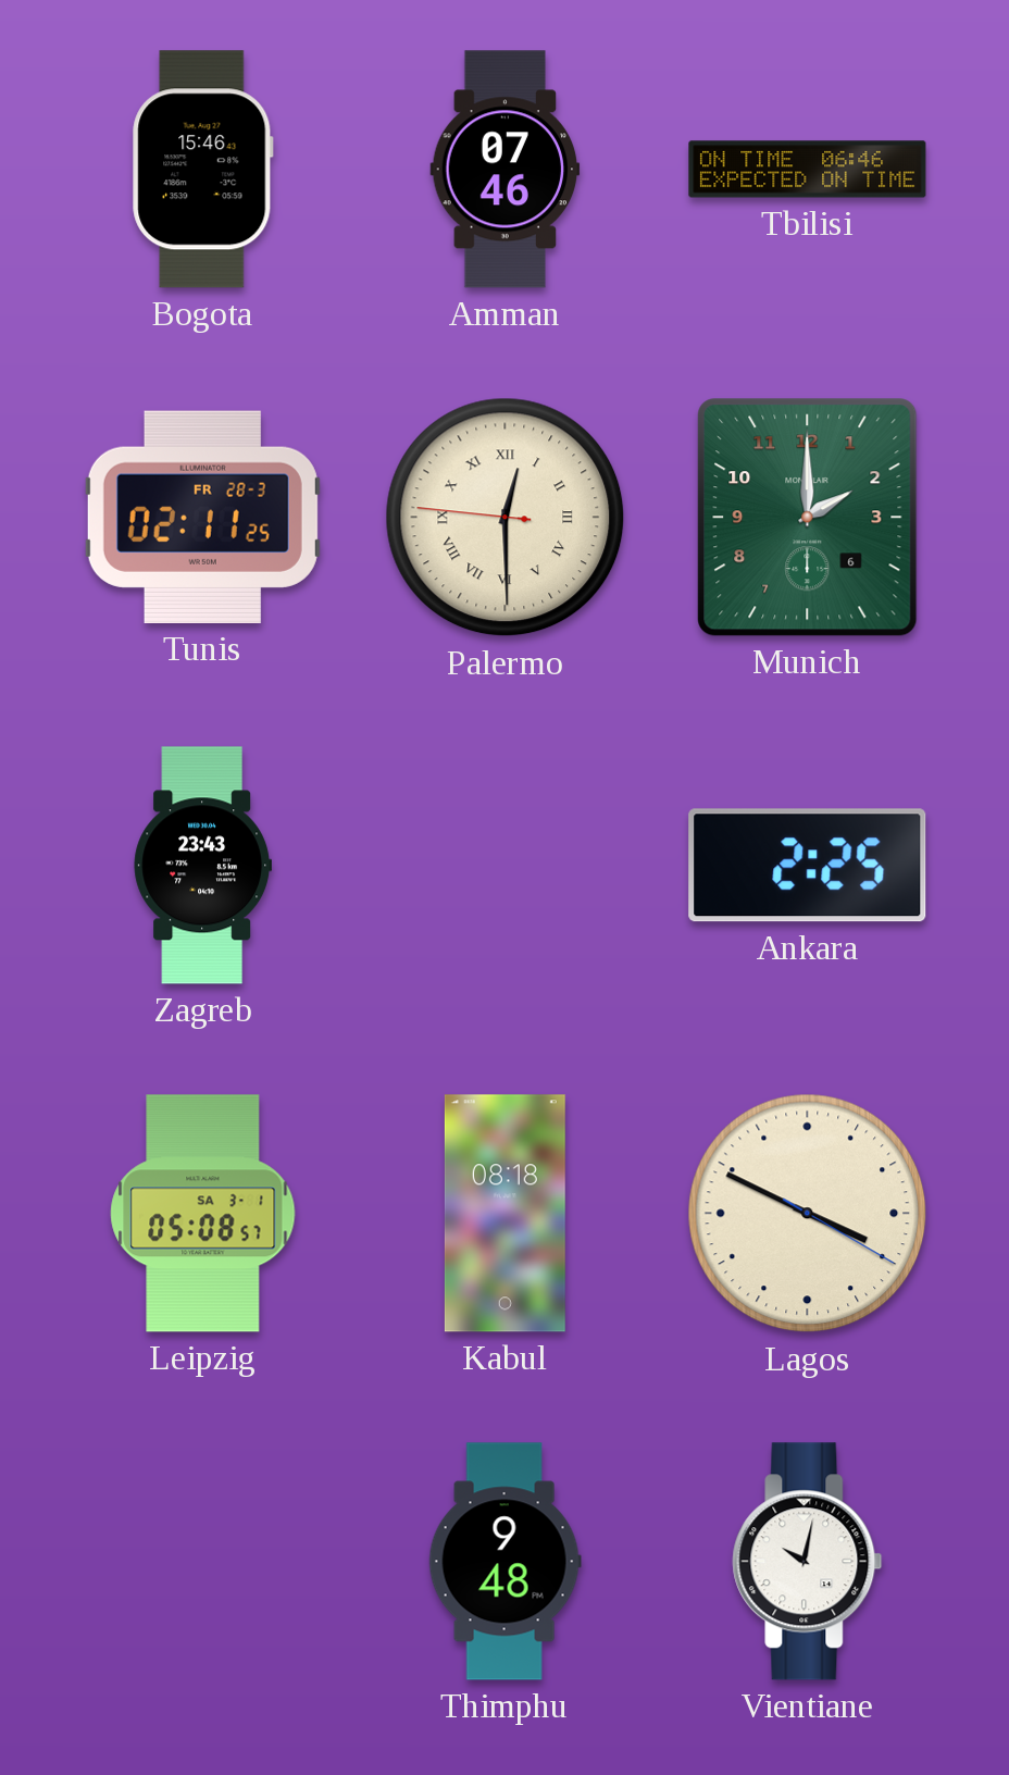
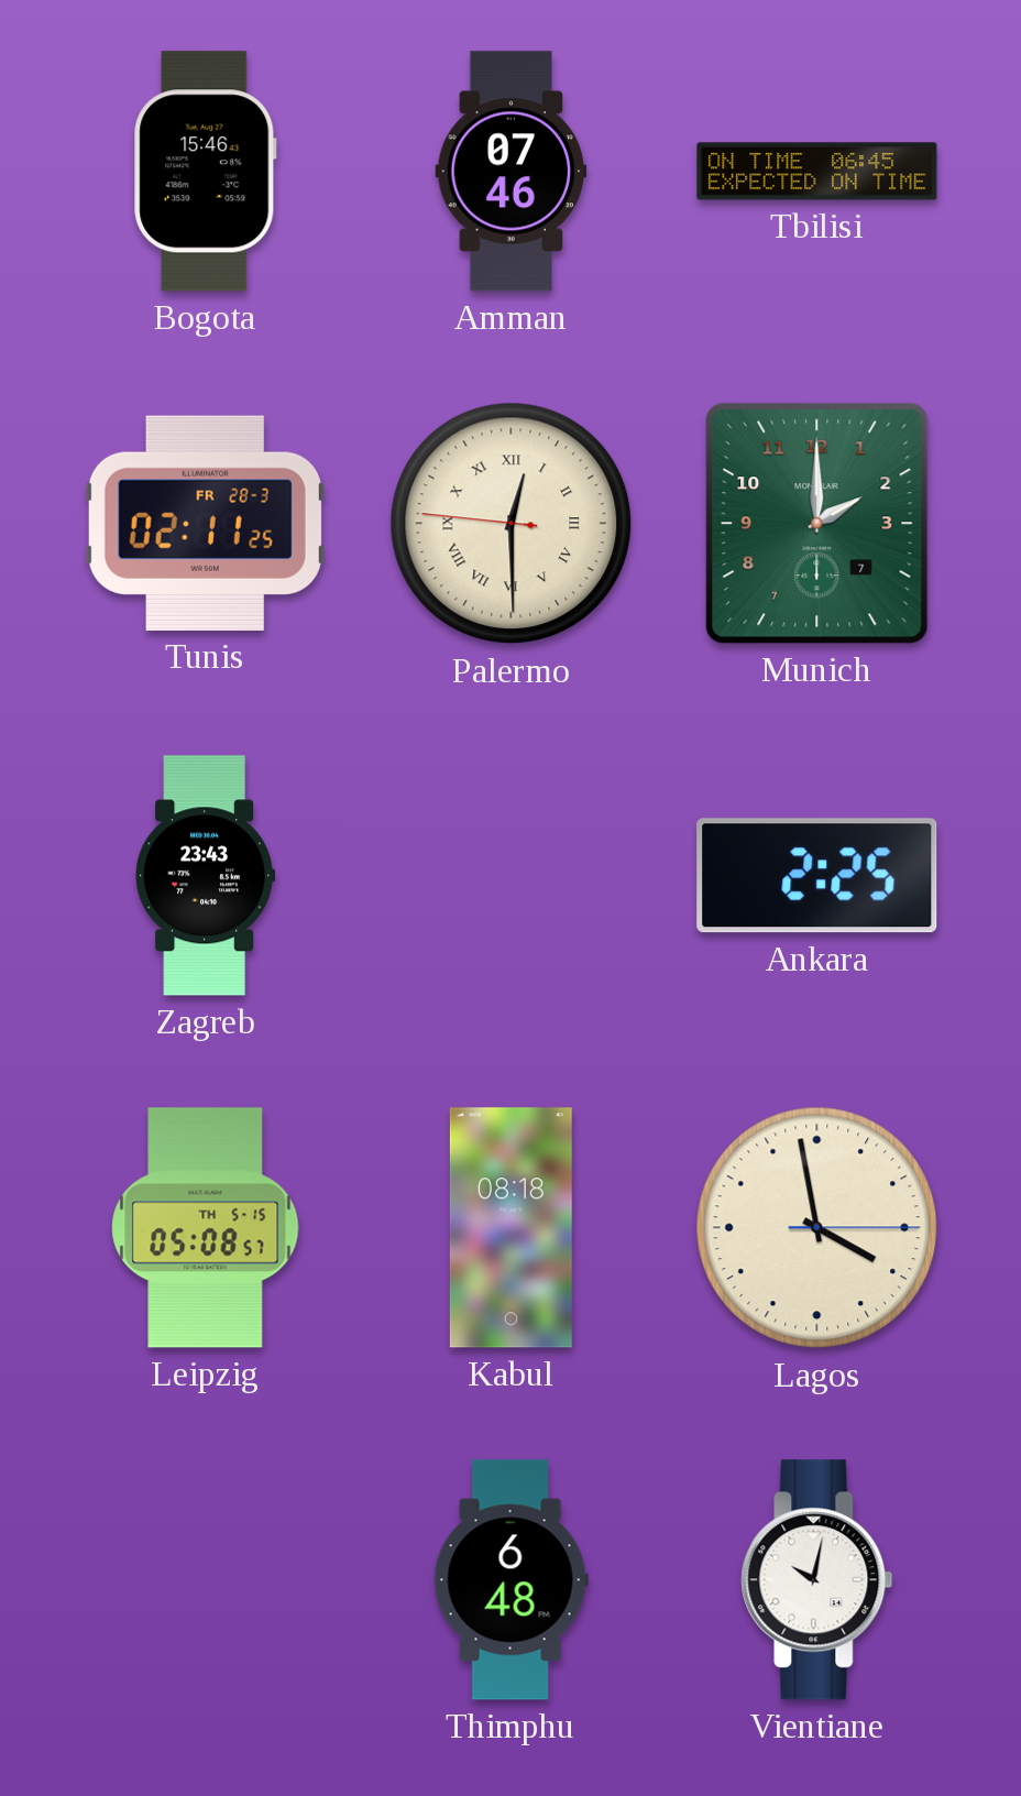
Tbilisi: 06:46 -> 06:45
Munich date: 6 -> 7
Leipzig date: SA 3-1 -> TH 5-15
Lagos: 3:49 -> 3:58
Thimphu: 9:48 -> 6:48
